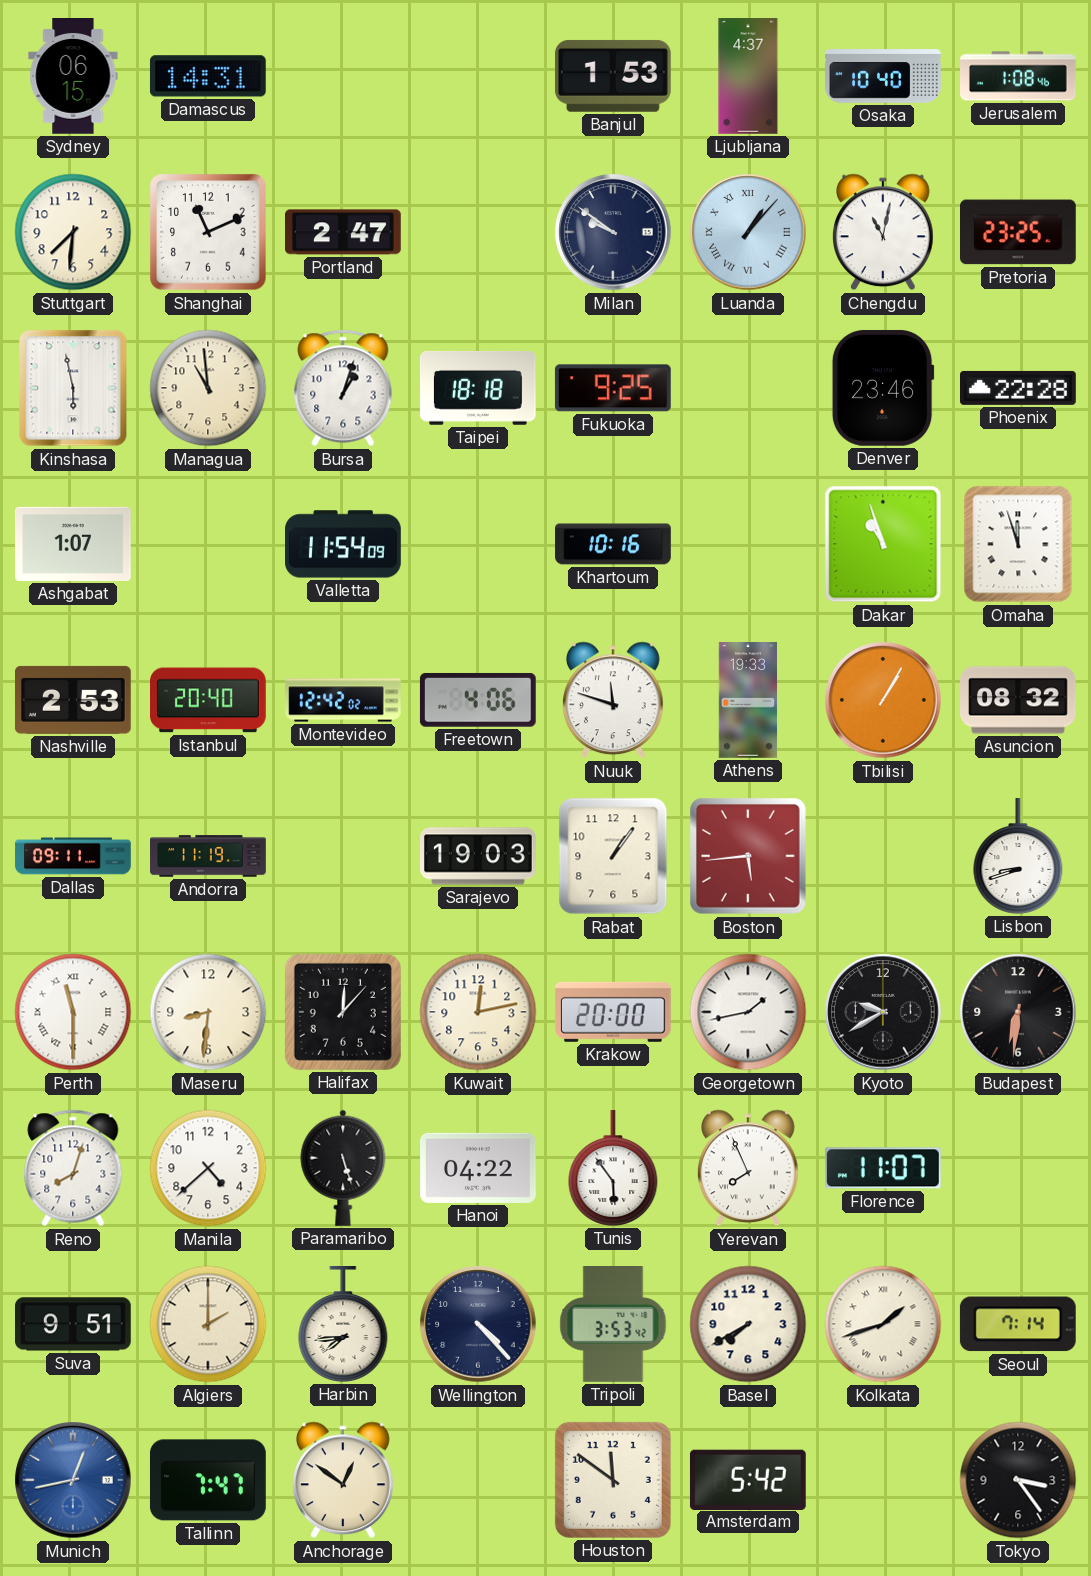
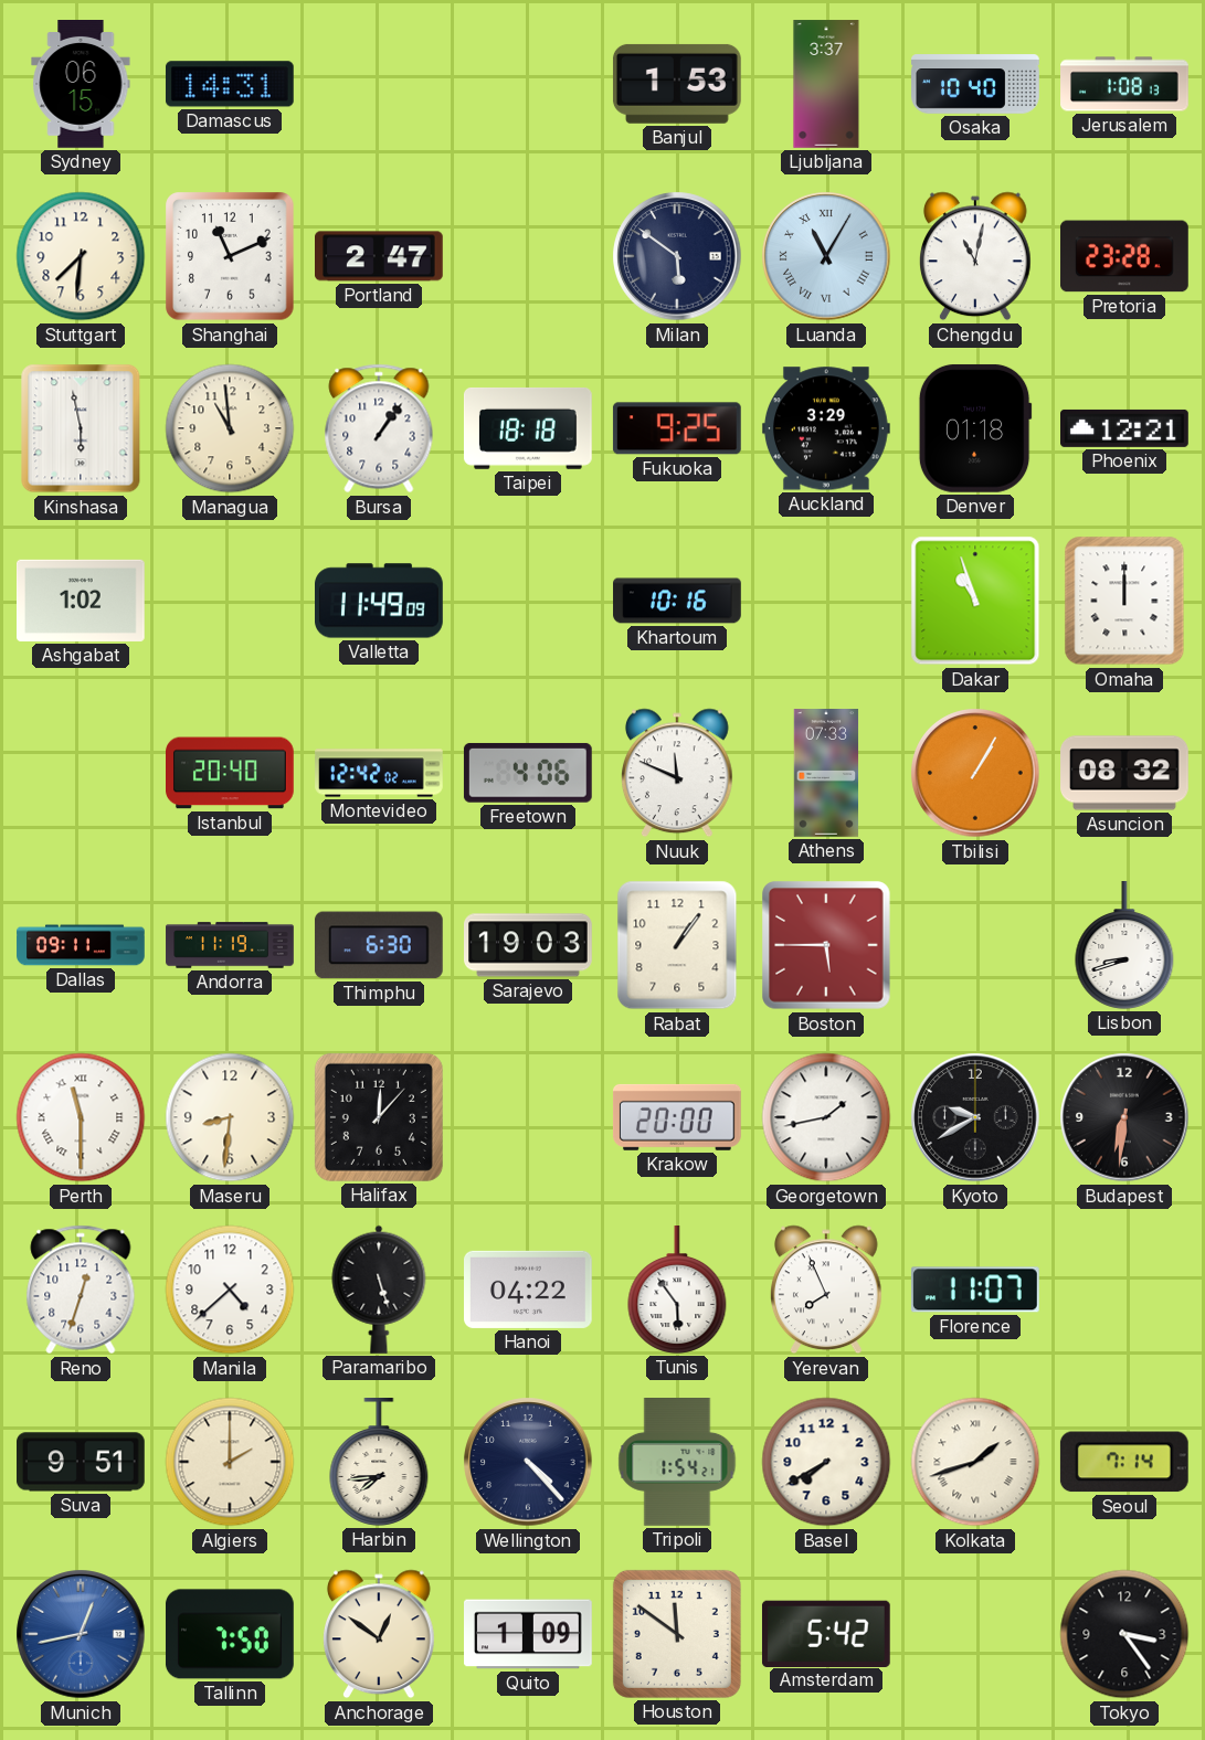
Ljubljana: 4:37 -> 3:37
Jerusalem: 1:08:46 -> 1:08:13
Milan: 9:51 -> 5:51
Luanda: 1:07 -> 11:05
Pretoria: 23:25 -> 23:28
Bursa: 1:03 -> 1:06
Auckland: none -> 3:29
Denver: 23:46 -> 01:18
Phoenix: 22:28 -> 12:21
Ashgabat: 1:07 -> 1:02
Valletta: 11:54 -> 11:49
Omaha: 11:57 -> 12:00
Nashville: 2:53 -> none
Nuuk: 11:48 -> 11:49
Athens: 19:33 -> 07:33
Thimphu: none -> 6:30
Boston: 5:44 -> 5:45
Kuwait: 12:13 -> none
Reno: 8:03 -> 12:33
Tripoli: 3:53 -> 1:54
Tallinn: 7:47 -> 7:50
Quito: none -> 1:09
